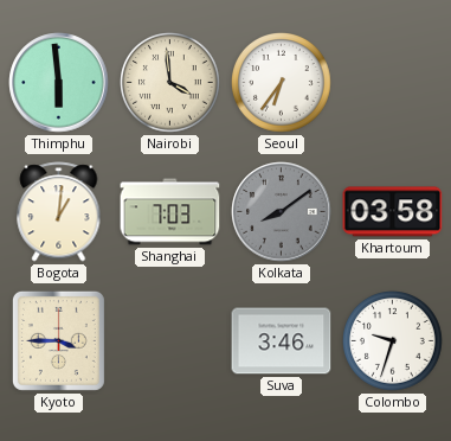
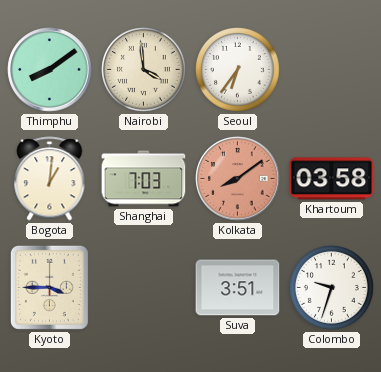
Thimphu: 5:59 -> 8:09
Kolkata dial: grey -> salmon
Suva: 3:46 -> 3:51
